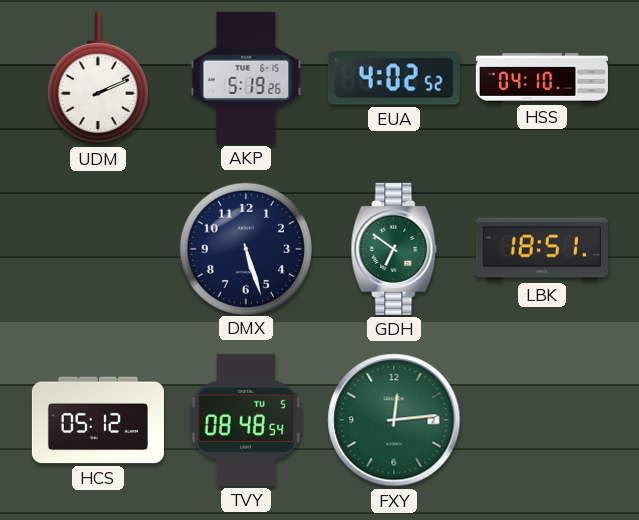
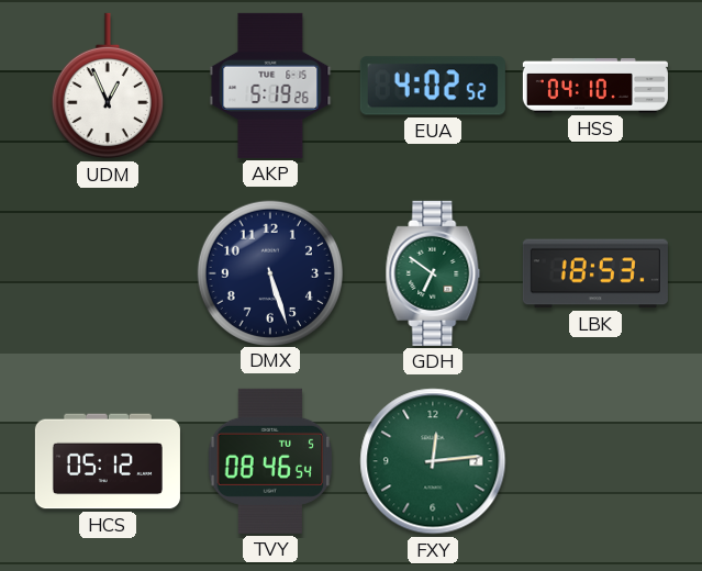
UDM: 2:11 -> 12:56
LBK: 18:51 -> 18:53
TVY: 08:48 -> 08:46
